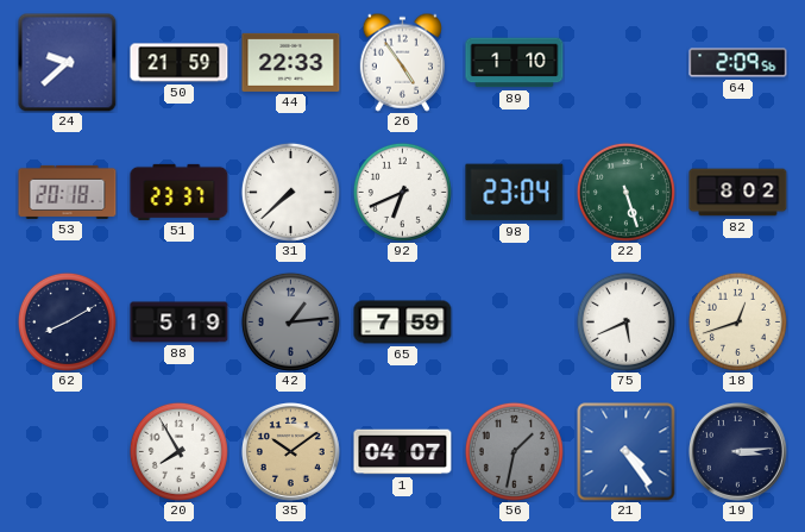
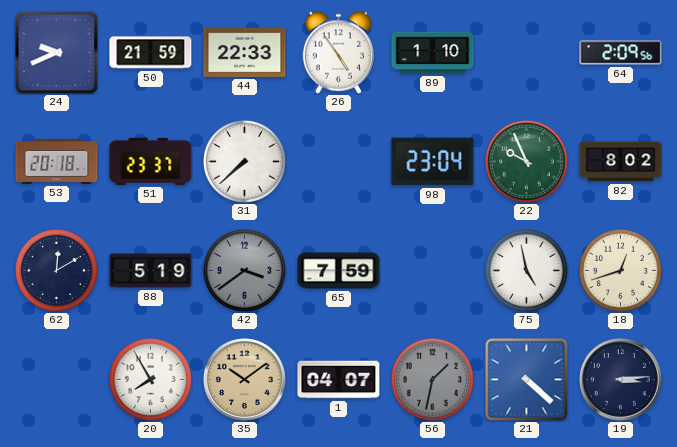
24: 9:38 -> 9:41
92: 6:41 -> none
22: 5:27 -> 9:56
62: 8:10 -> 12:10
42: 1:14 -> 3:39
75: 5:41 -> 4:58
21: 4:24 -> 4:22
